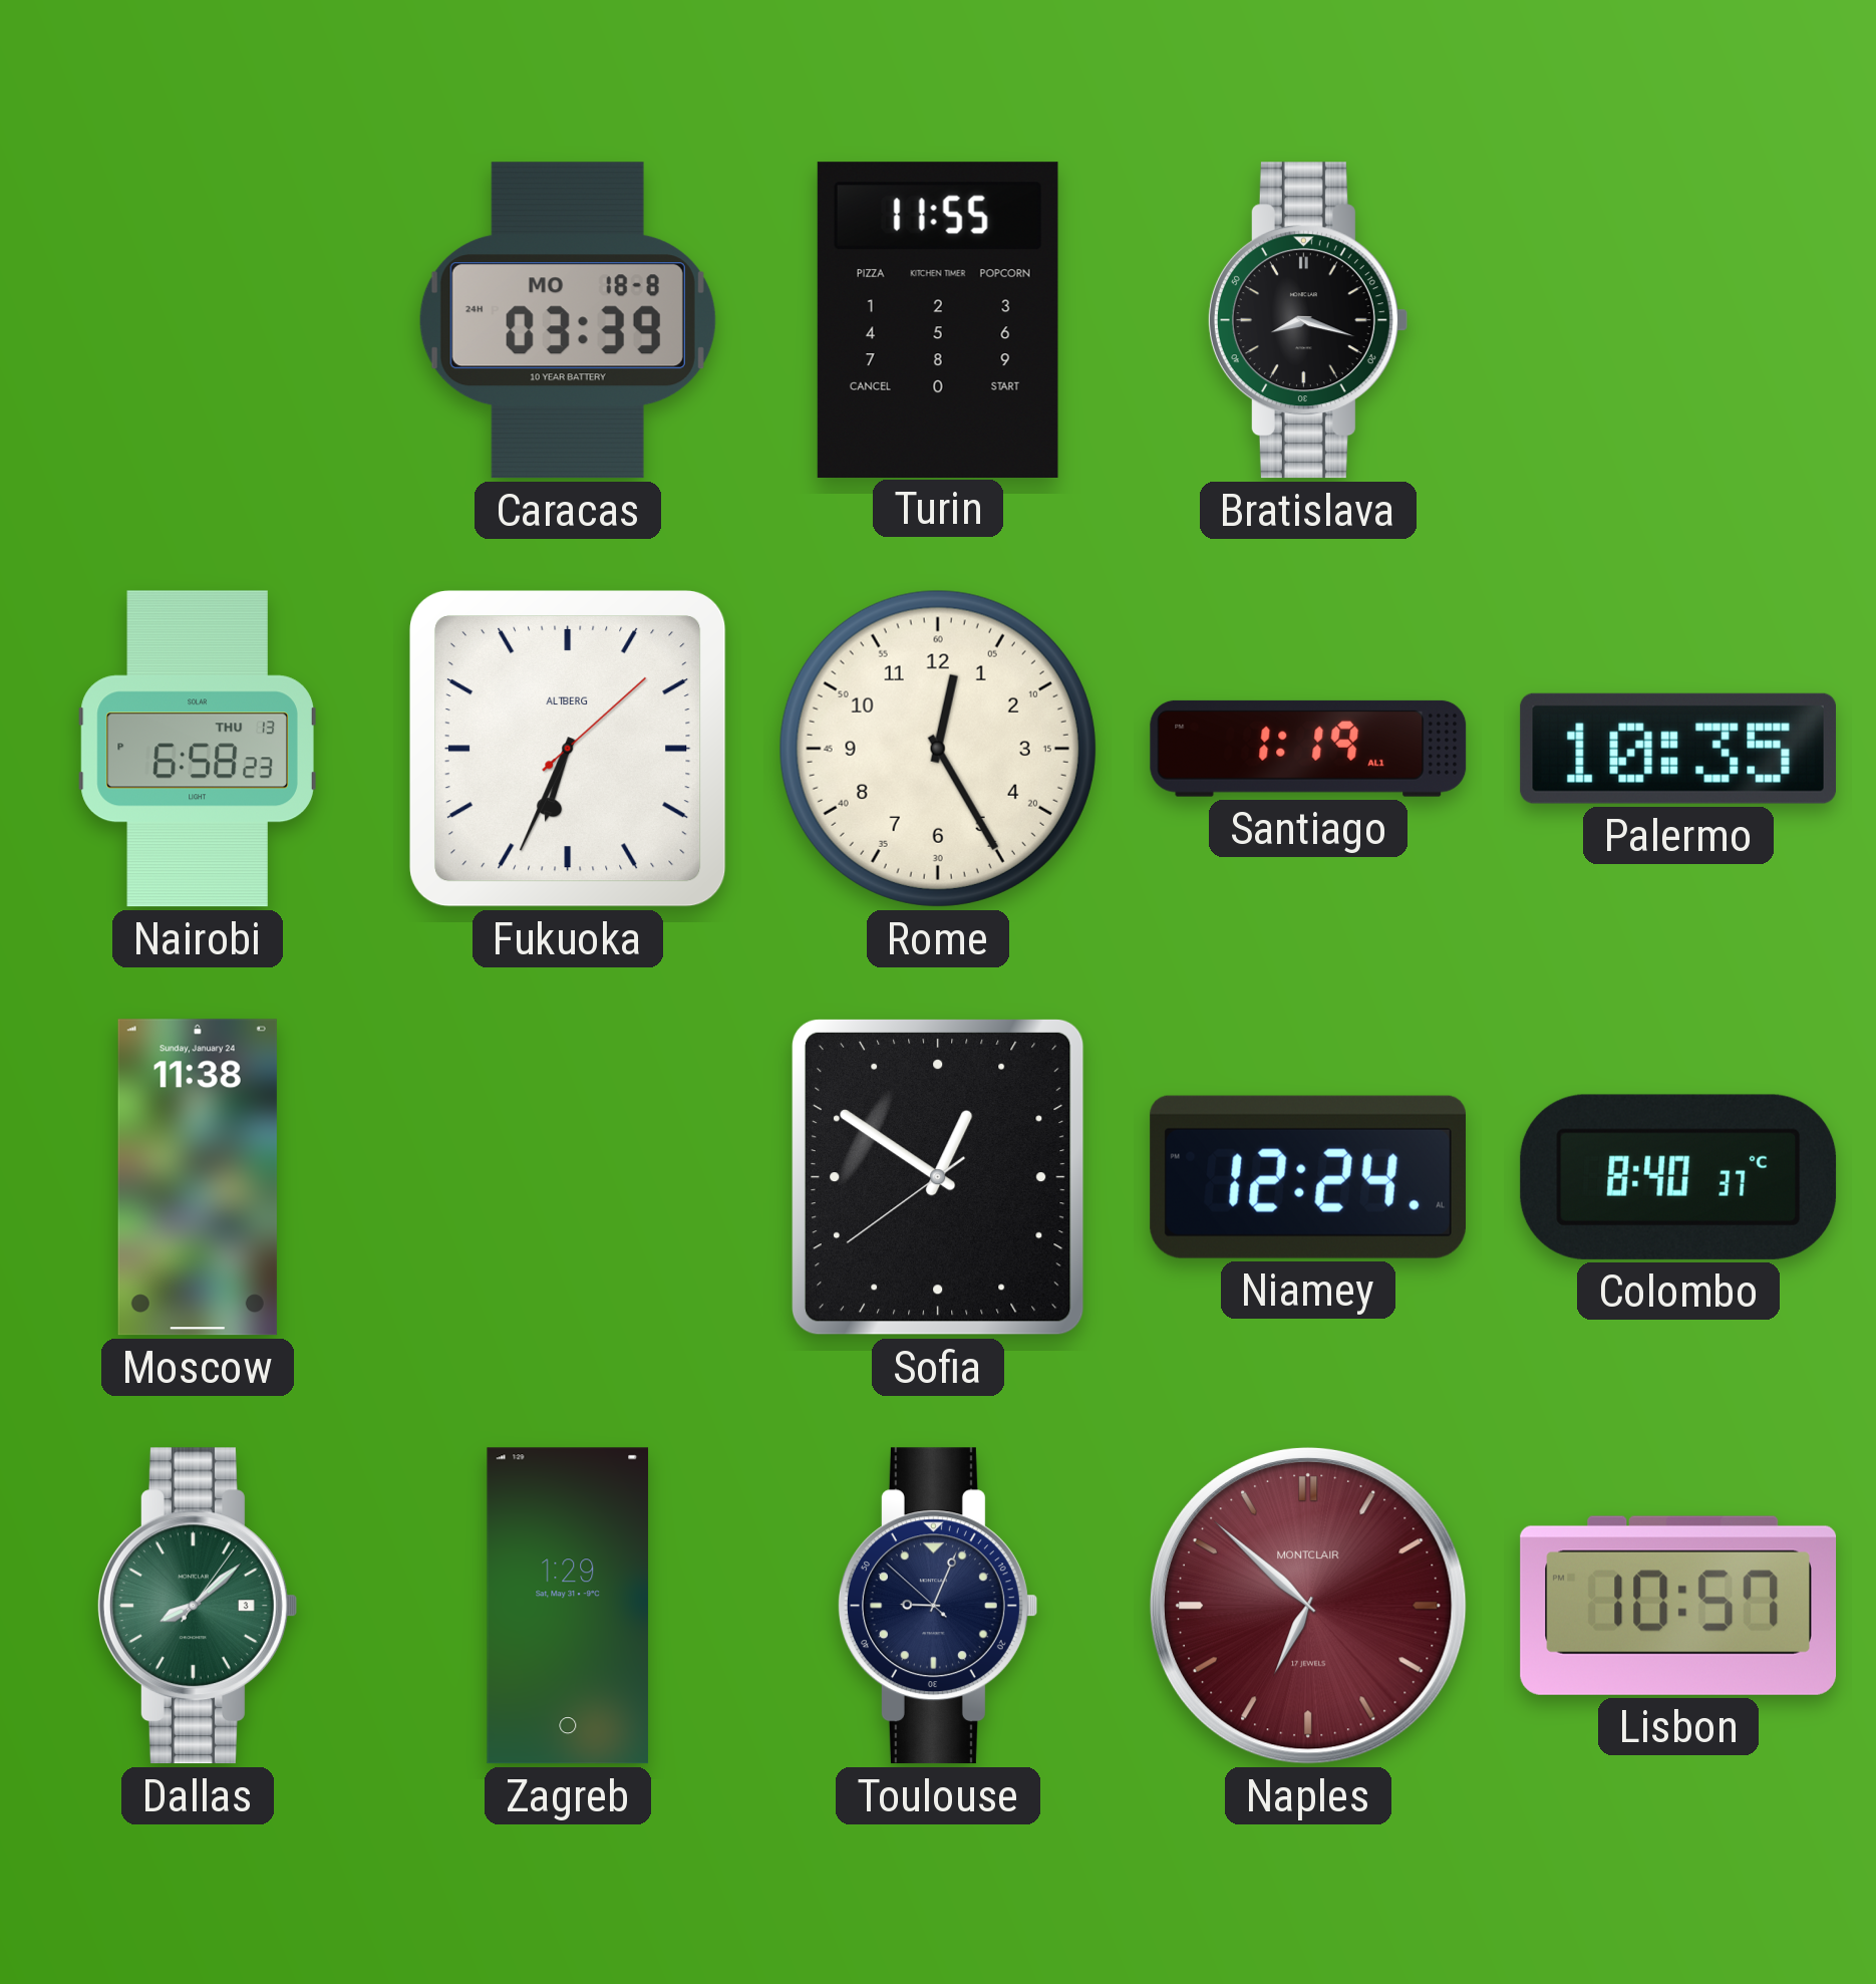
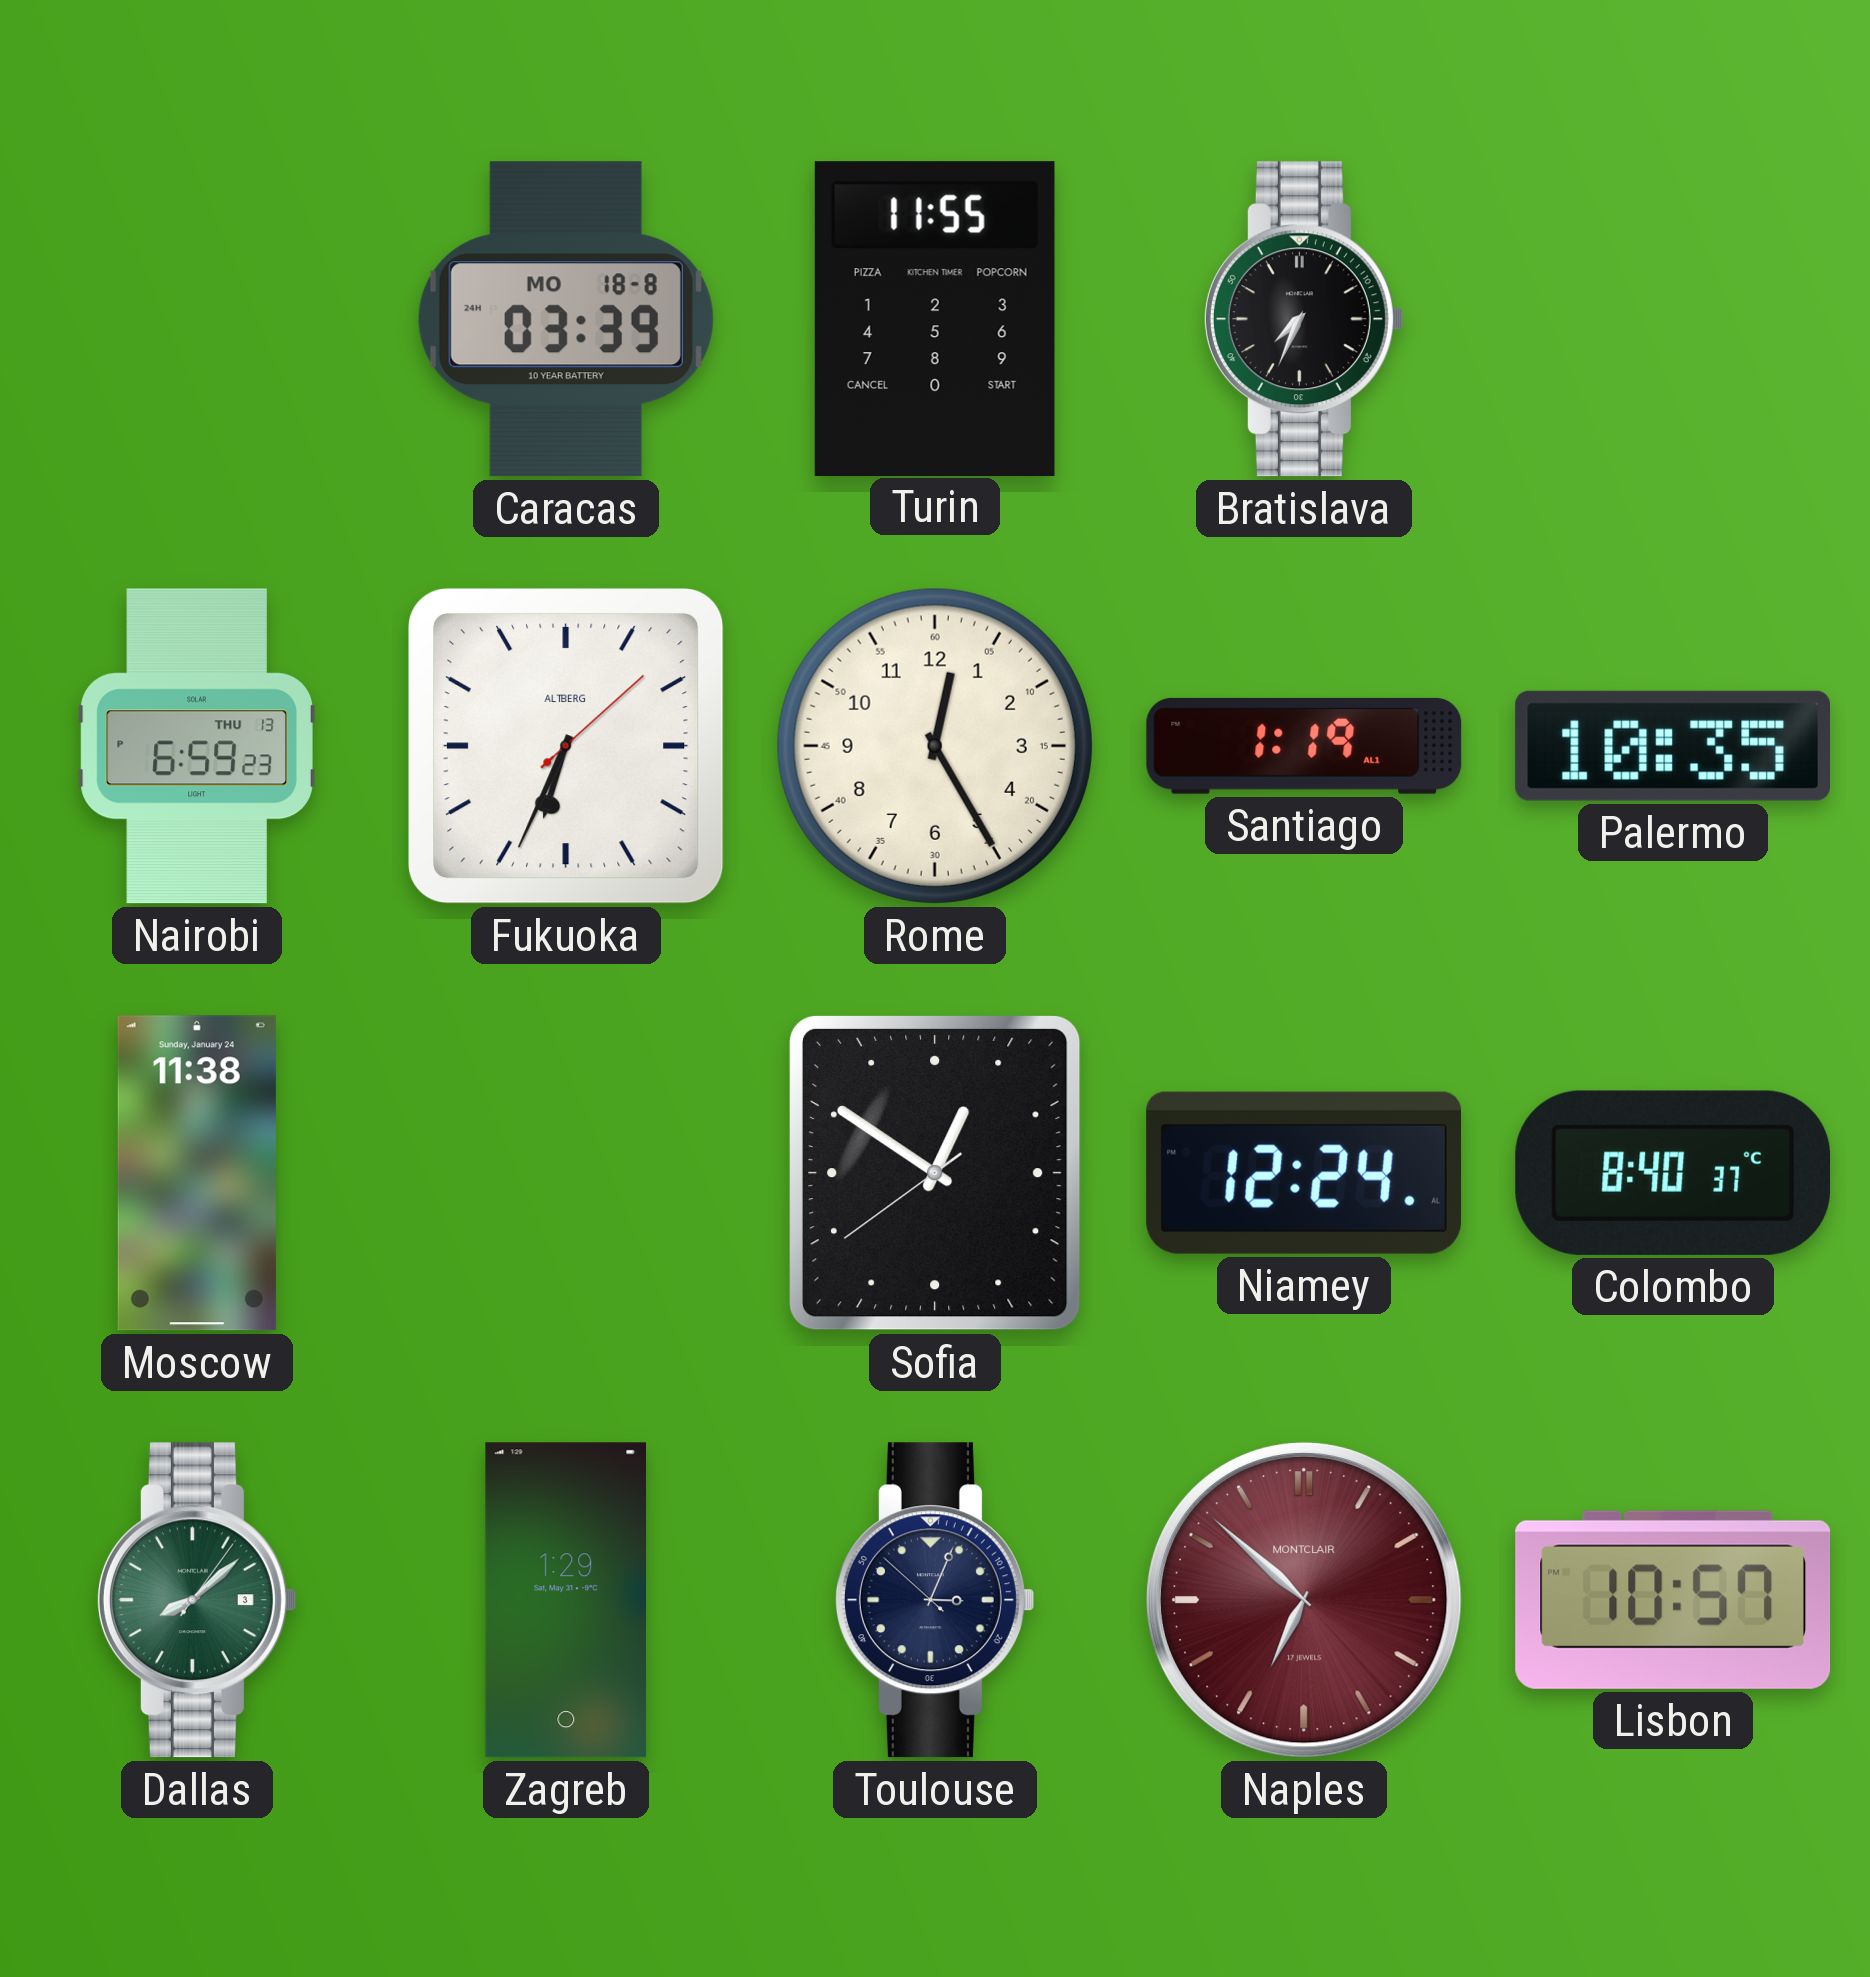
Bratislava: 8:18 -> 7:34
Nairobi: 6:58 -> 6:59
Toulouse: 9:03 -> 3:03
